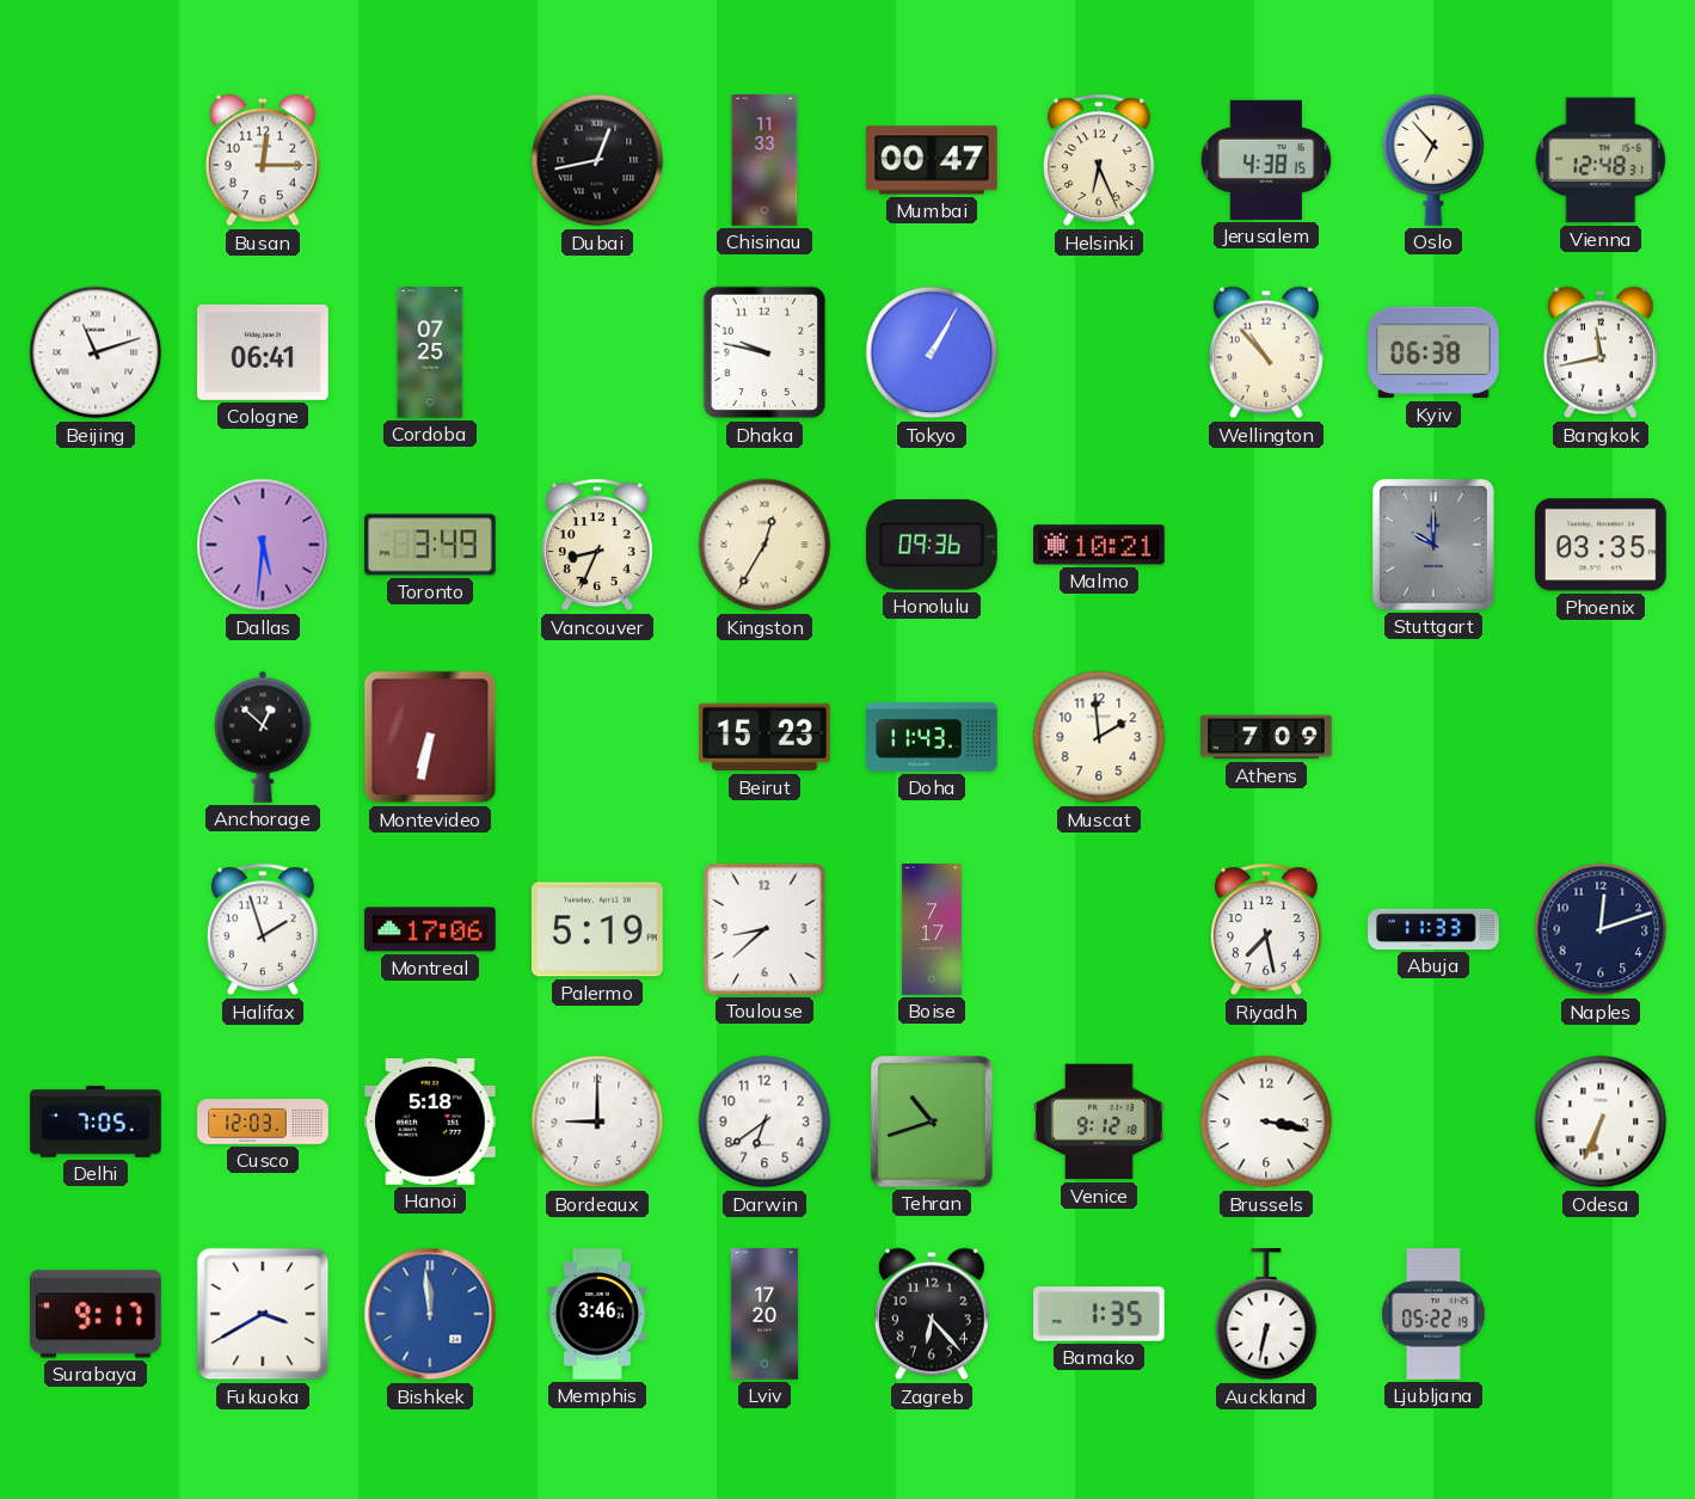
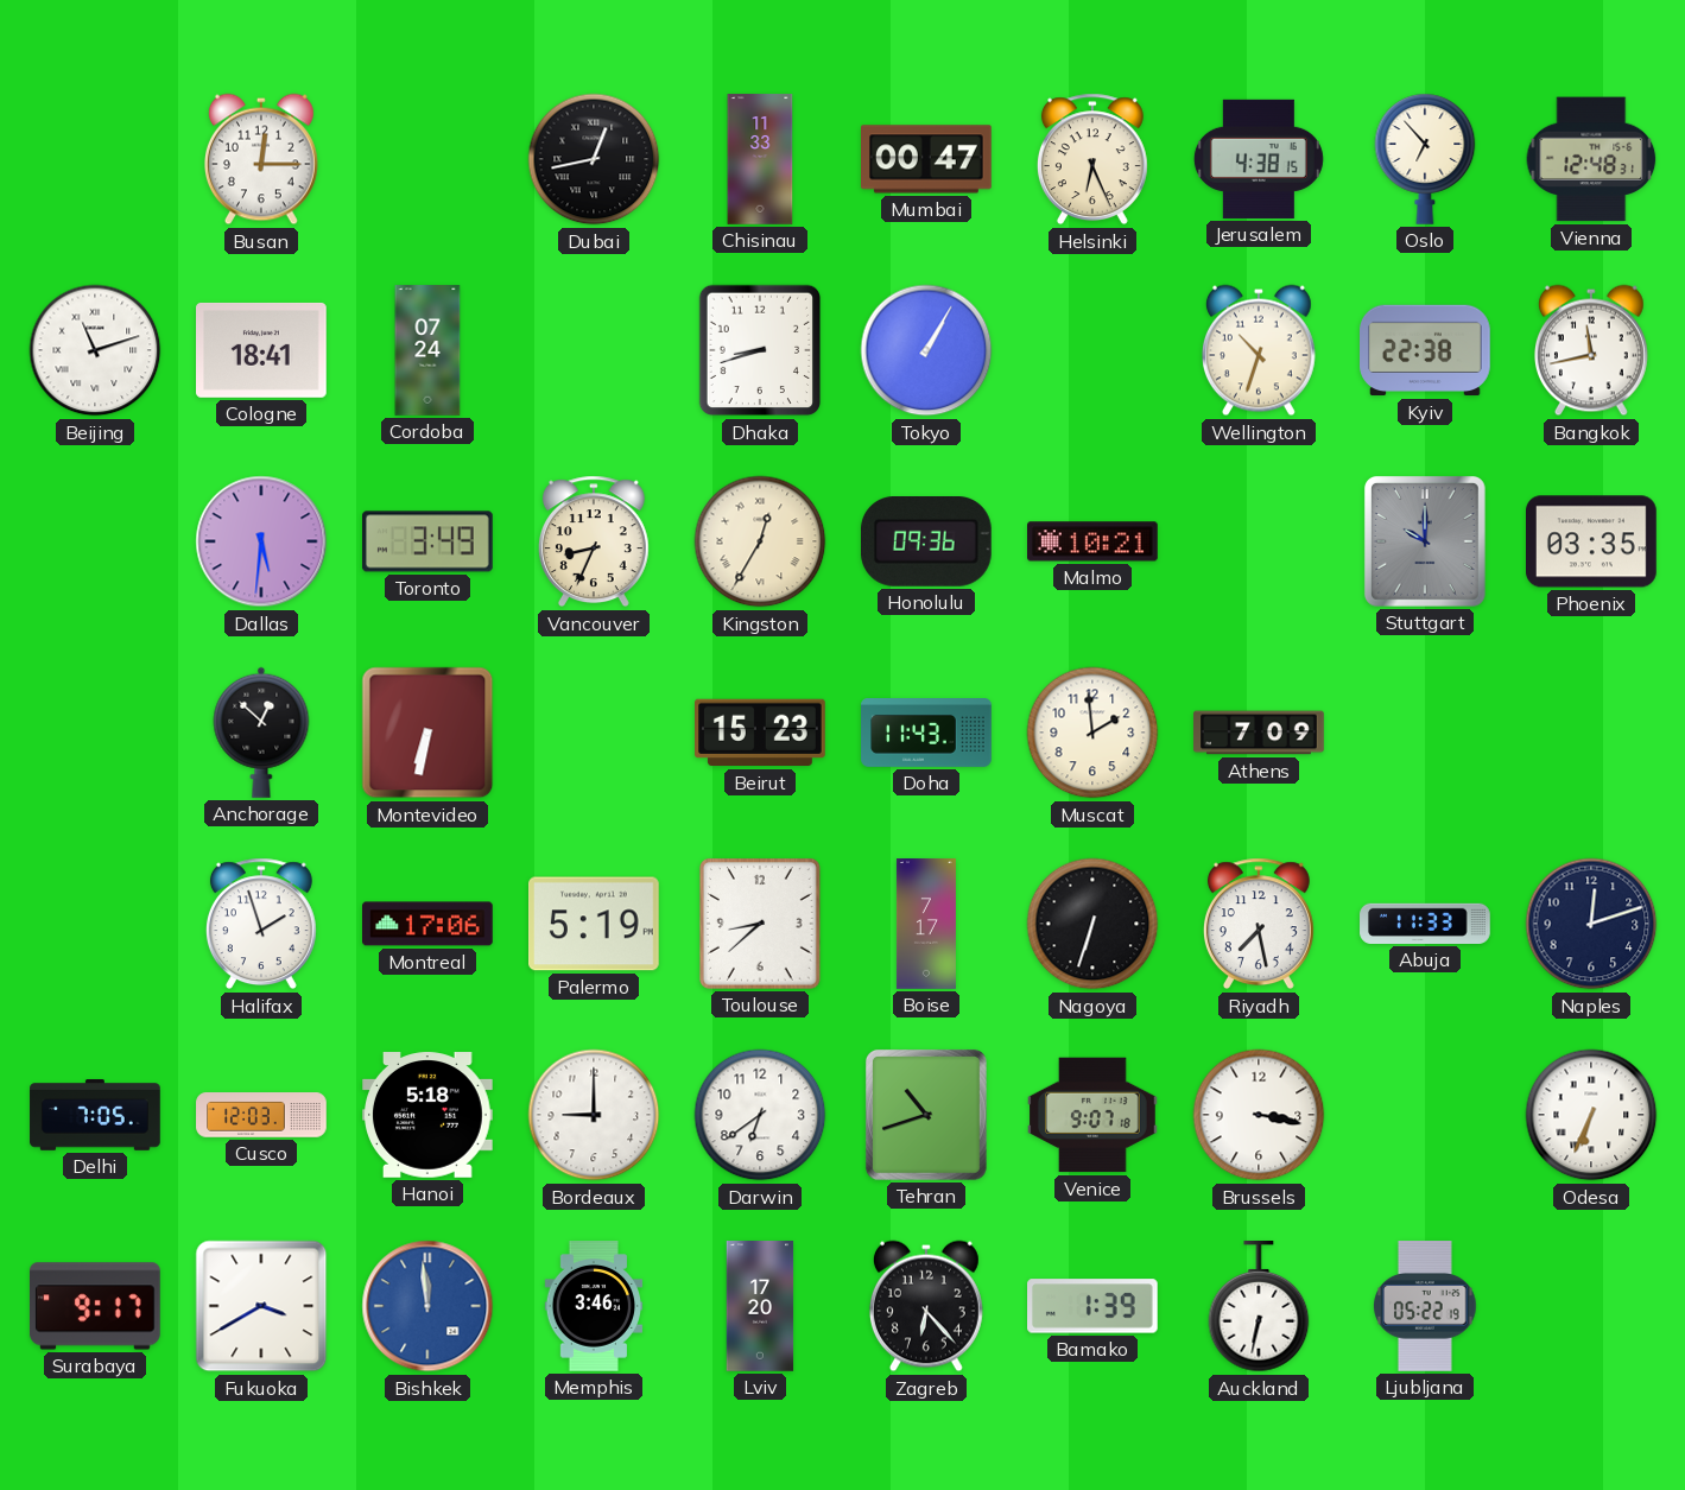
Cologne: 06:41 -> 18:41
Cordoba: 07:25 -> 07:24
Dhaka: 9:47 -> 8:42
Wellington: 10:53 -> 10:33
Kyiv: 06:38 -> 22:38
Nagoya: none -> 6:33
Venice: 9:12 -> 9:07
Bamako: 1:35 -> 1:39
